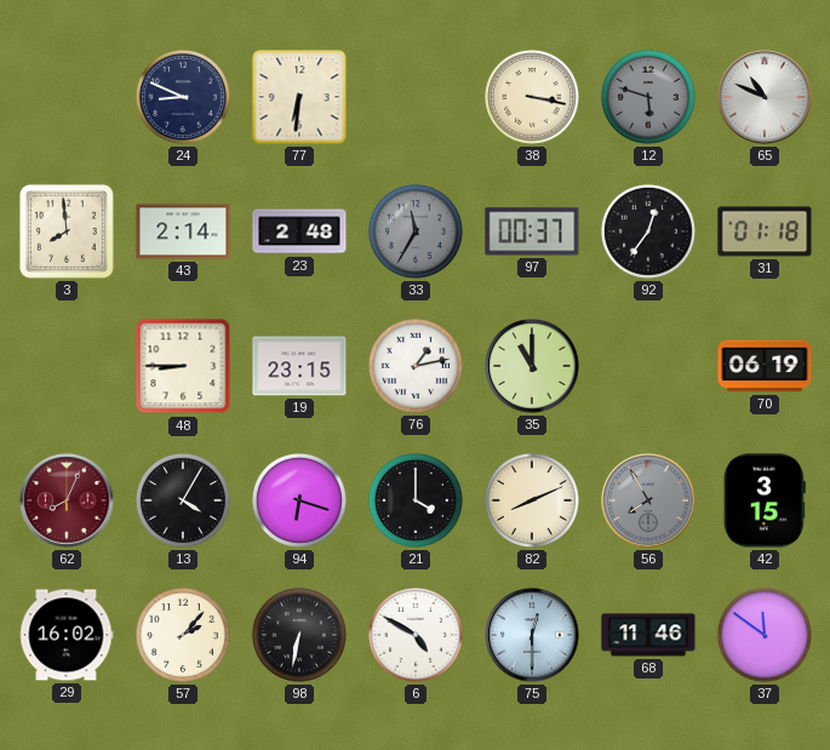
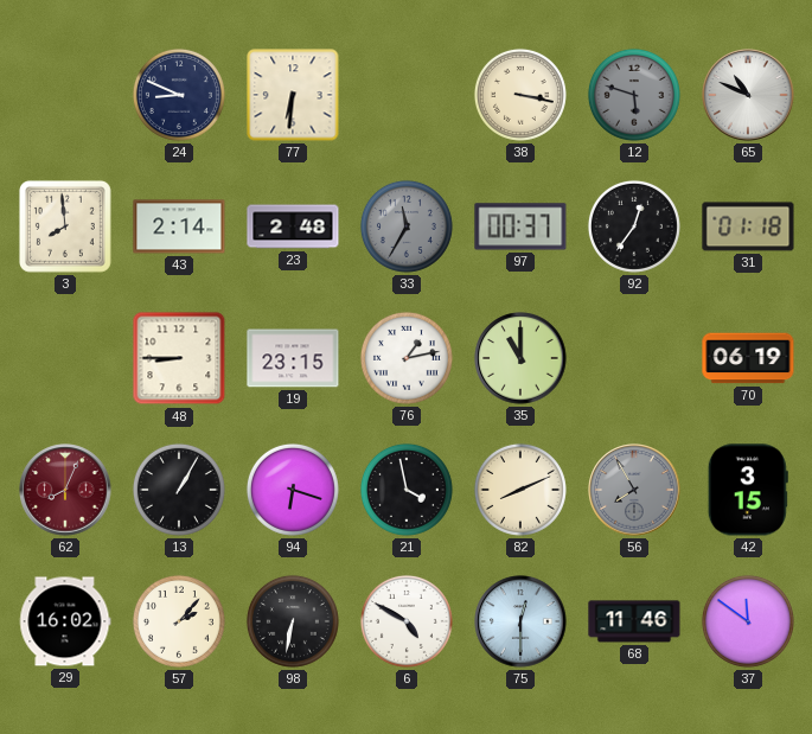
13: 4:05 -> 1:05
21: 4:00 -> 3:58
